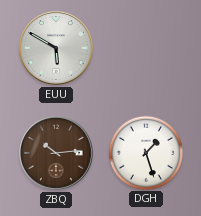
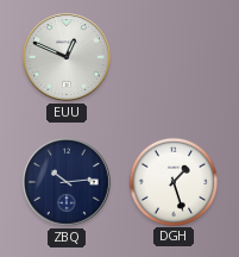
EUU: 5:50 -> 12:49
ZBQ dial: brown -> navy
